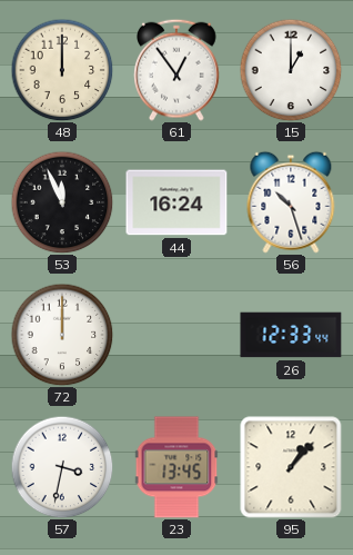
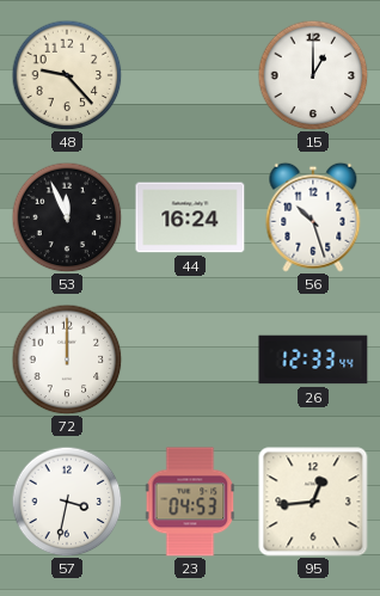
48: 12:00 -> 9:23
61: 12:54 -> none
23: 13:45 -> 04:53
95: 1:07 -> 12:44
